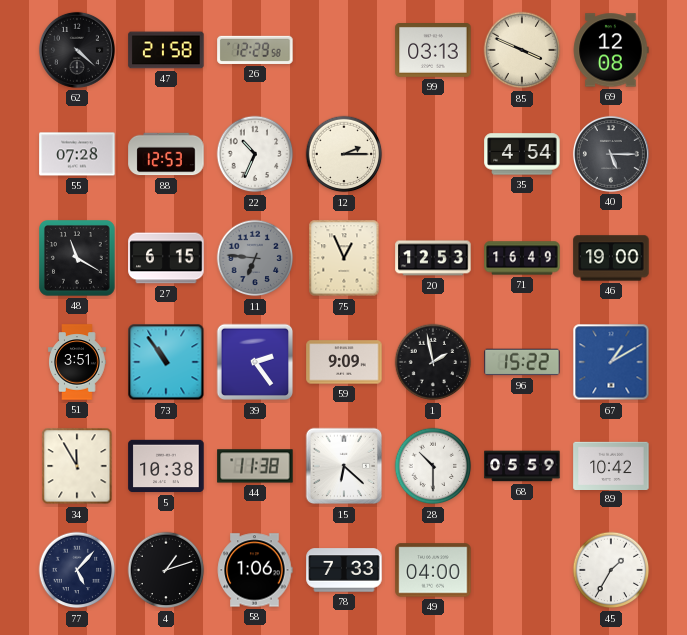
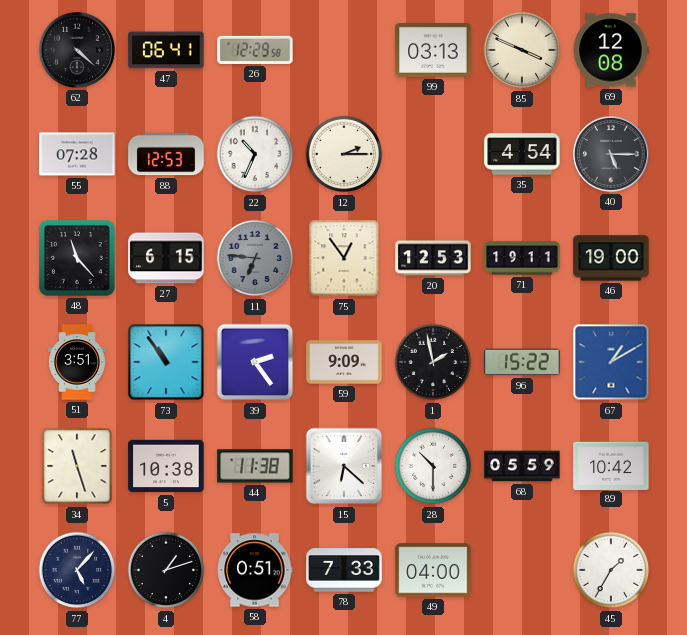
47: 21:58 -> 06:41
48: 11:20 -> 11:23
75: 12:56 -> 12:54
71: 16:49 -> 19:11
34: 11:55 -> 11:27
58: 1:06 -> 0:51
